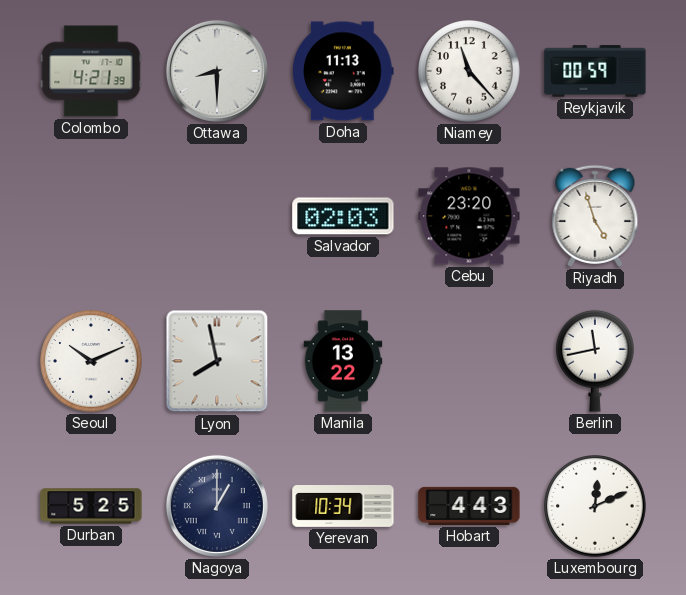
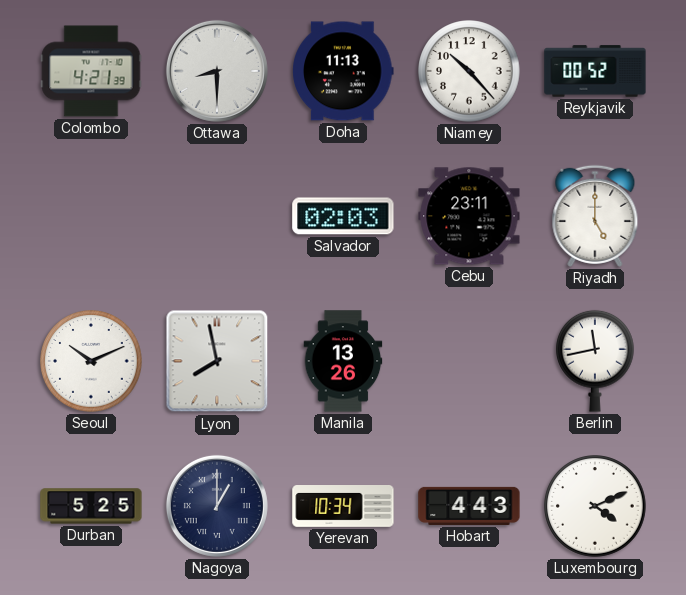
Niamey: 11:23 -> 10:23
Reykjavik: 00:59 -> 00:52
Cebu: 23:20 -> 23:11
Riyadh: 4:57 -> 5:00
Manila: 13:22 -> 13:26
Luxembourg: 12:11 -> 4:11
